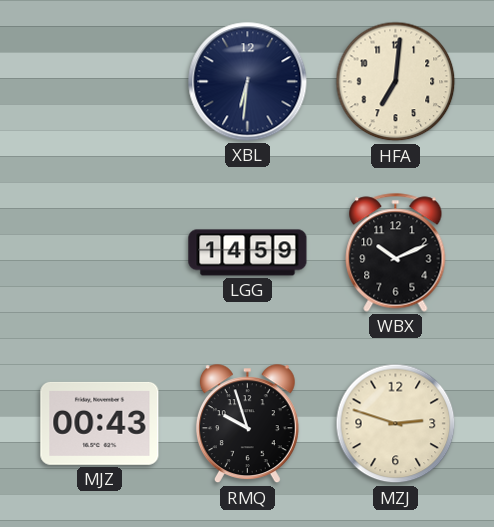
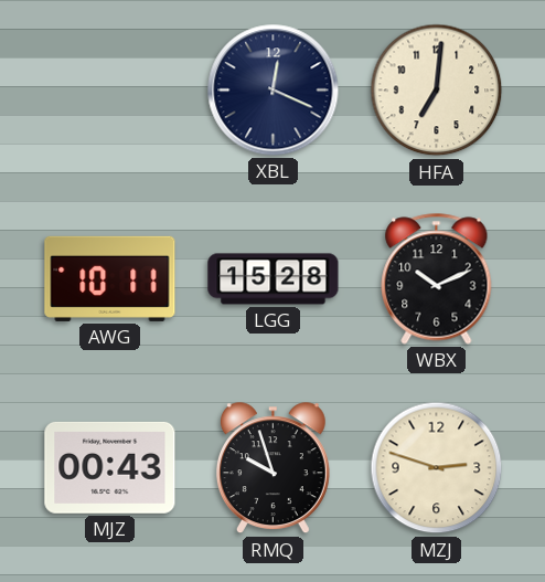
XBL: 6:31 -> 12:19
AWG: none -> 10:11
LGG: 14:59 -> 15:28
